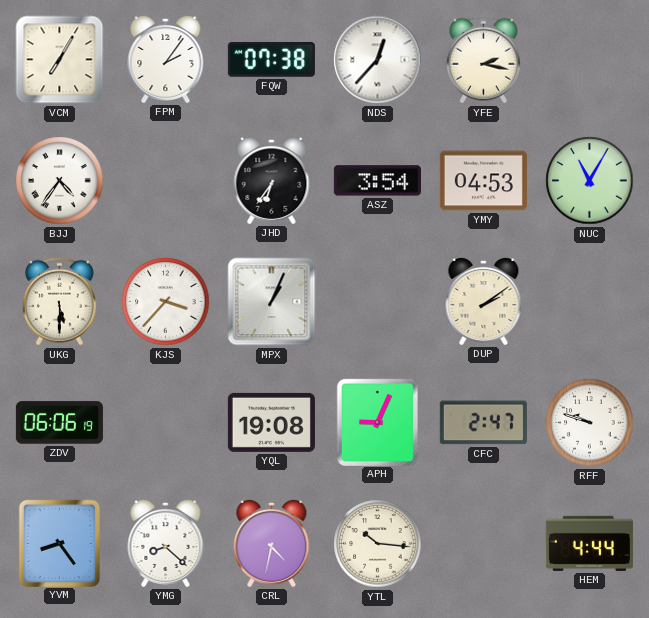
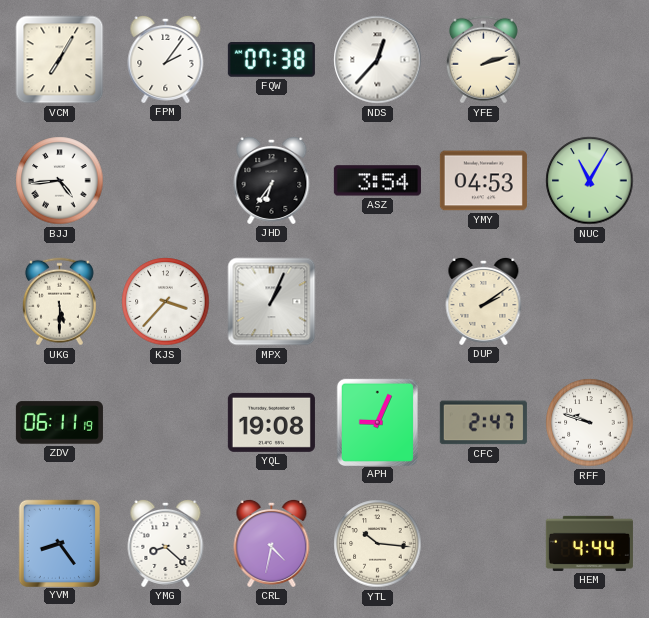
YFE: 2:17 -> 2:12
BJJ: 4:36 -> 4:44
ZDV: 06:06 -> 06:11
